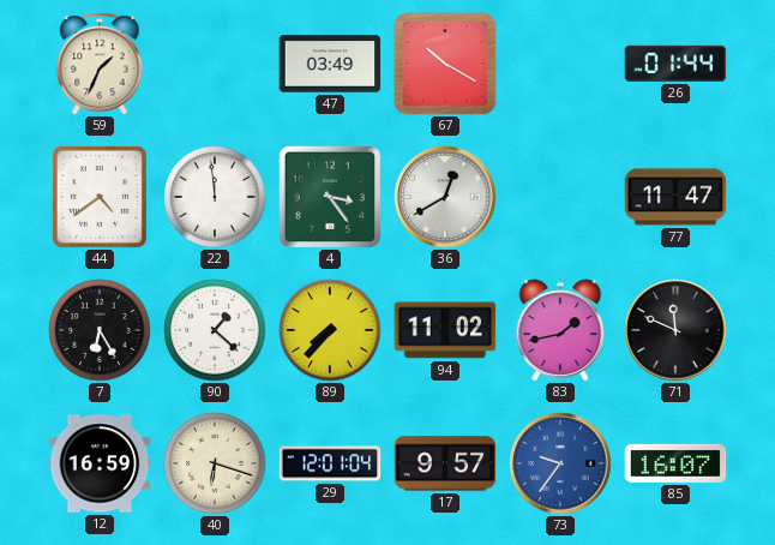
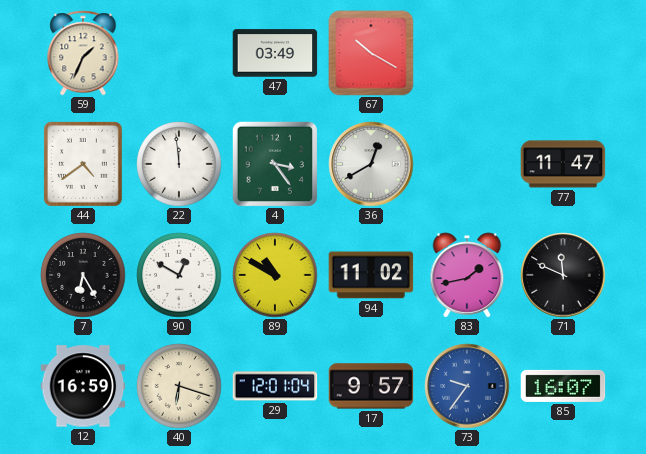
26: 01:44 -> none
90: 1:22 -> 12:50
89: 7:37 -> 10:50
